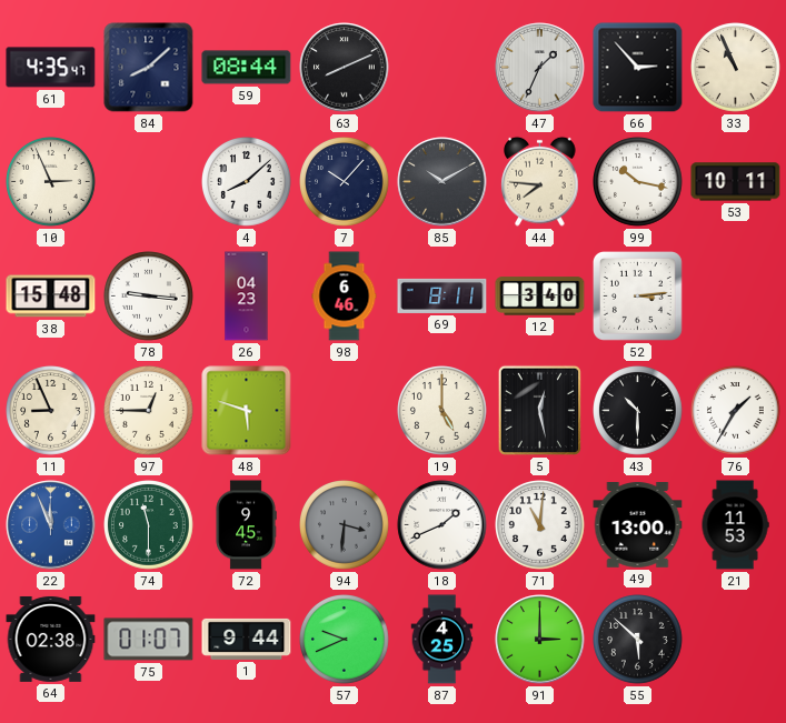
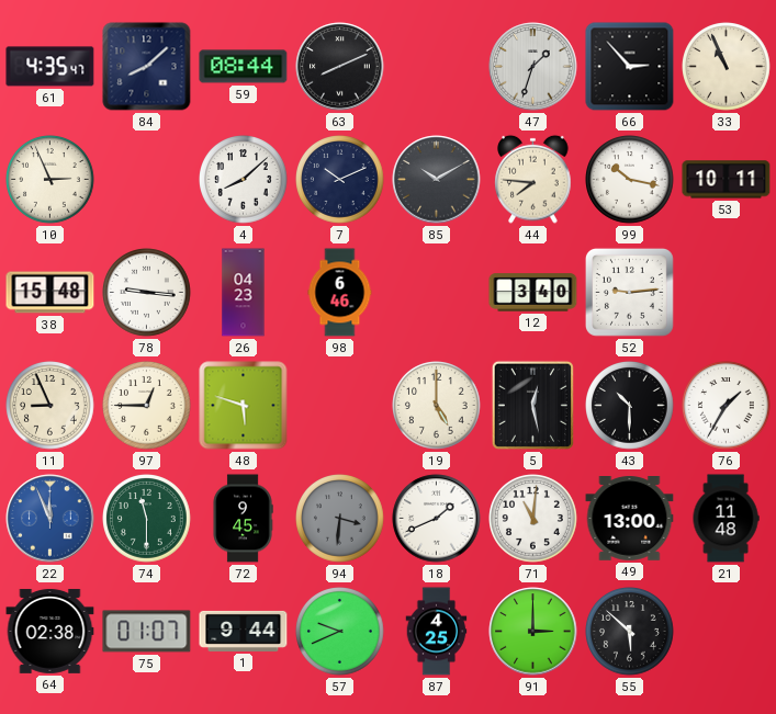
47: 1:34 -> 1:33
7: 10:07 -> 10:11
69: 8:11 -> none
52: 3:14 -> 9:14
21: 11:53 -> 11:48
